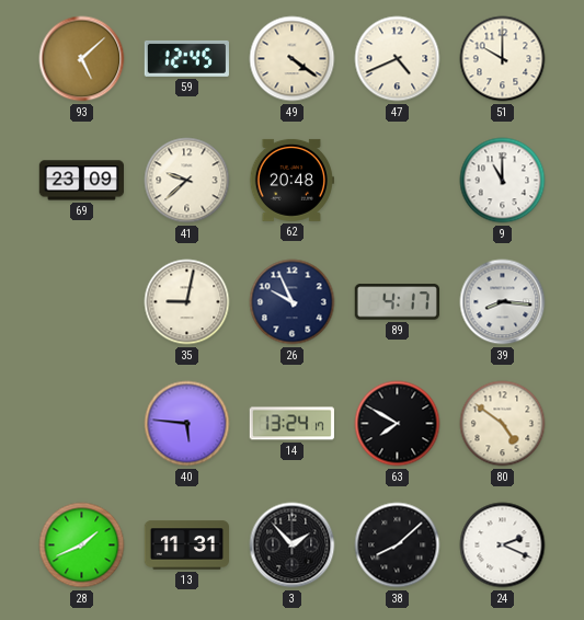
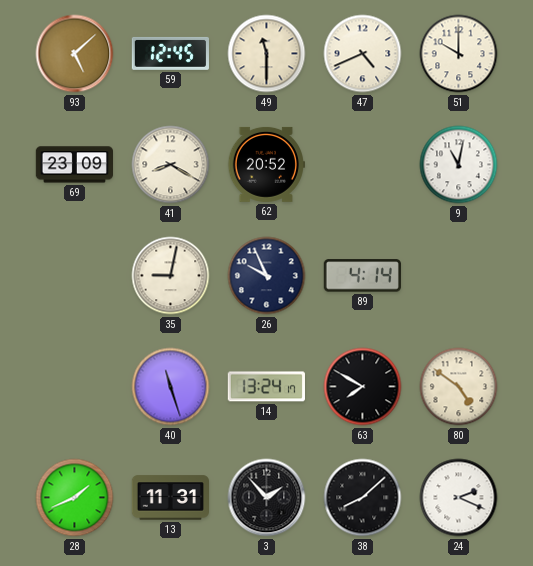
49: 4:21 -> 11:30
41: 9:38 -> 8:20
62: 20:48 -> 20:52
9: 11:00 -> 11:02
89: 4:17 -> 4:14
39: 8:16 -> none
40: 5:46 -> 11:27
